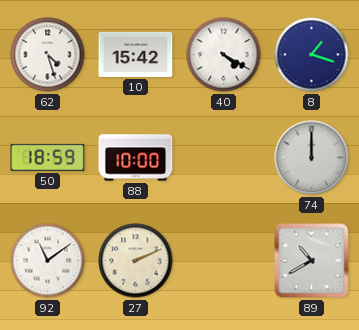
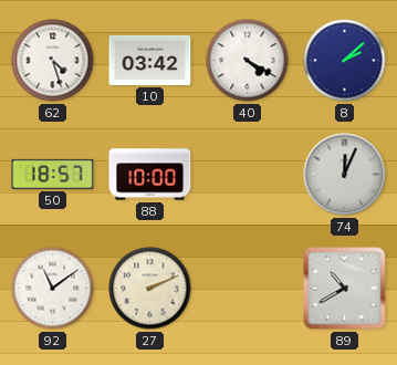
10: 15:42 -> 03:42
8: 1:18 -> 2:08
50: 18:59 -> 18:57
74: 12:00 -> 12:04
